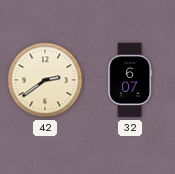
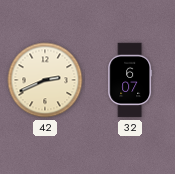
42: 2:39 -> 2:41
